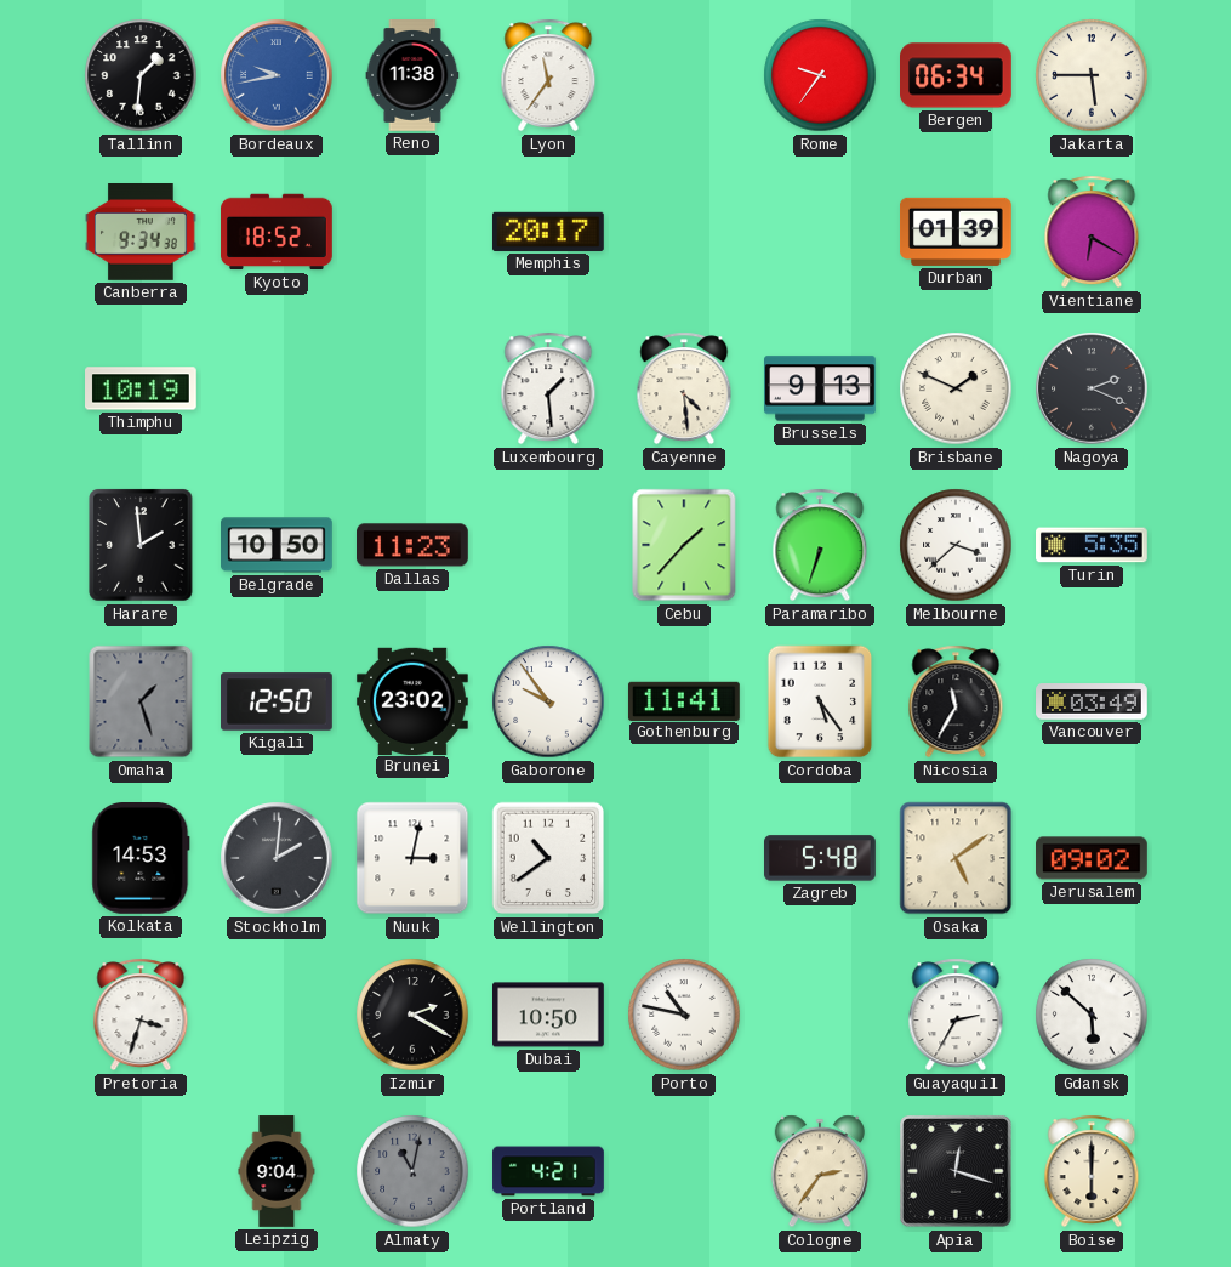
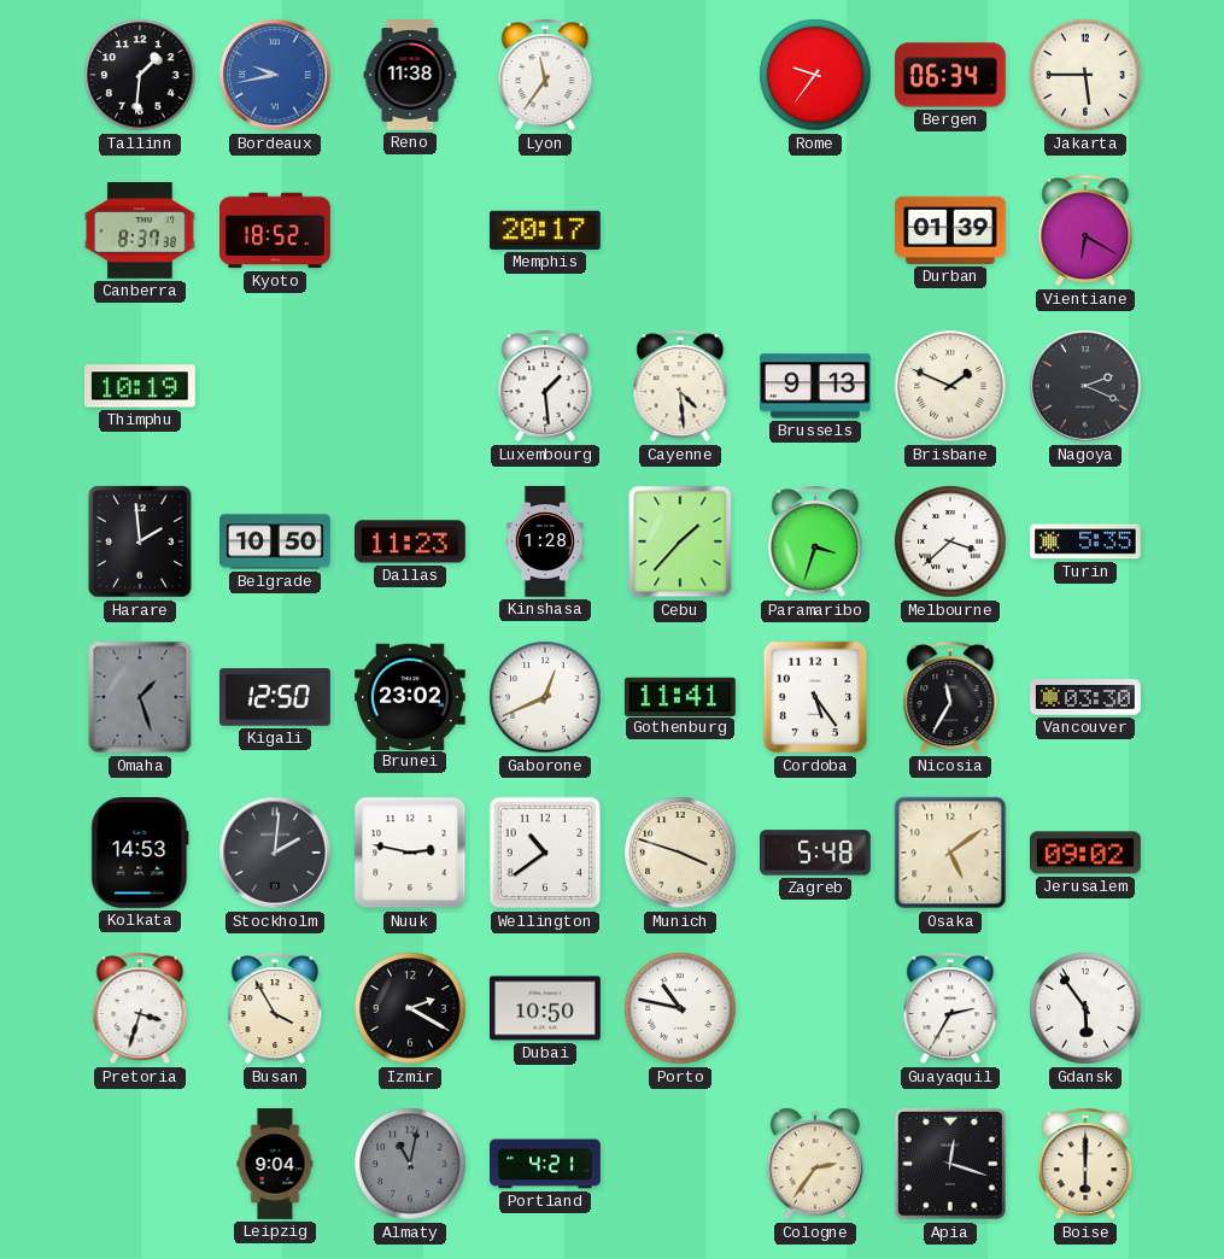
Canberra: 9:34 -> 8:37
Kinshasa: none -> 1:28
Paramaribo: 6:33 -> 3:33
Gaborone: 9:54 -> 12:41
Vancouver: 03:49 -> 03:30
Nuuk: 3:02 -> 2:47
Munich: none -> 3:48
Busan: none -> 3:55
Gdansk: 5:52 -> 5:54
